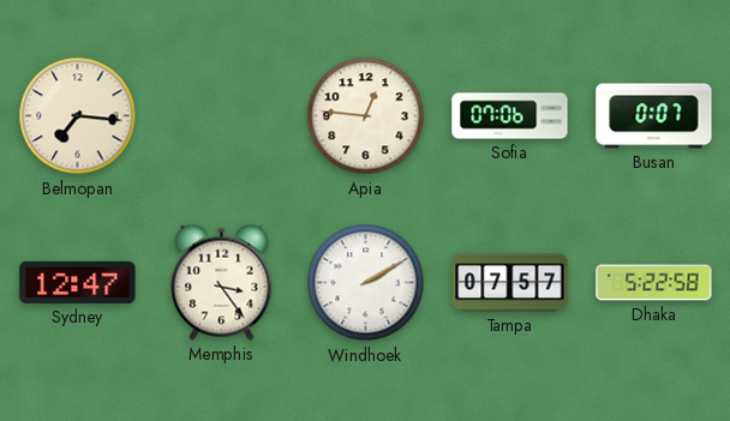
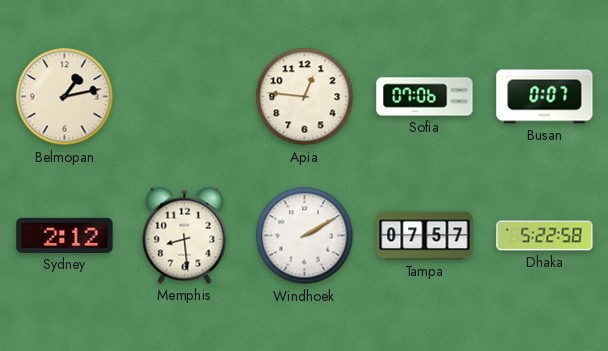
Belmopan: 7:16 -> 1:13
Sydney: 12:47 -> 2:12
Memphis: 3:24 -> 8:29
